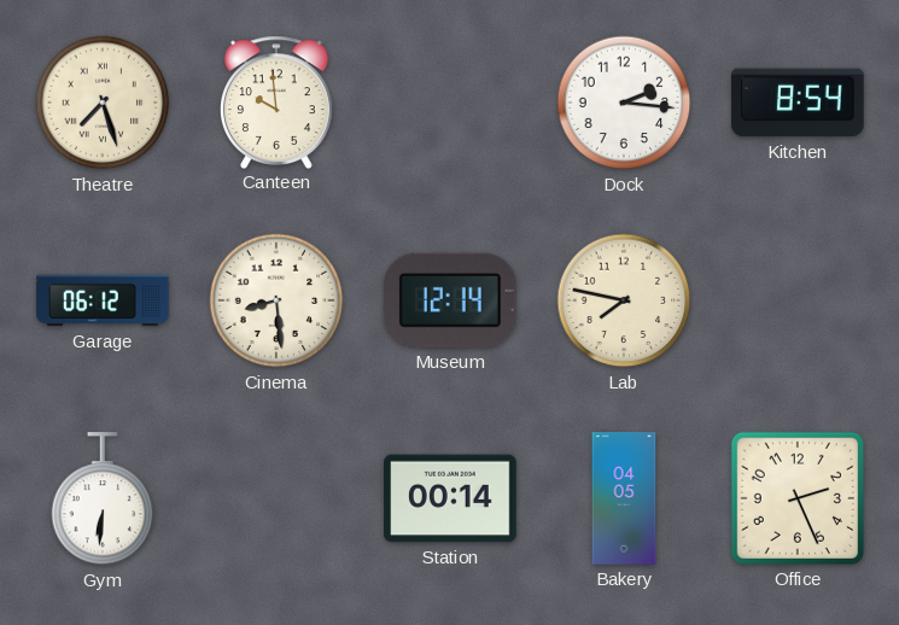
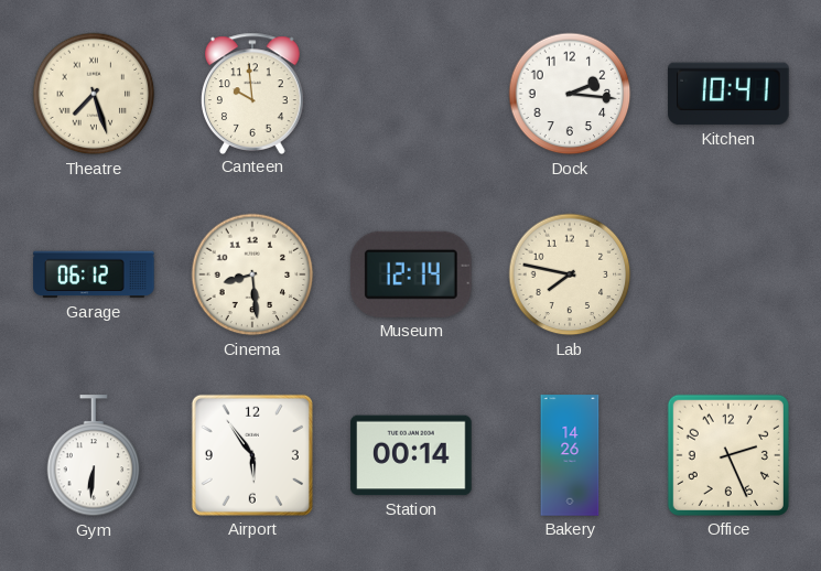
Kitchen: 8:54 -> 10:41
Airport: none -> 5:54
Bakery: 04:05 -> 14:26
